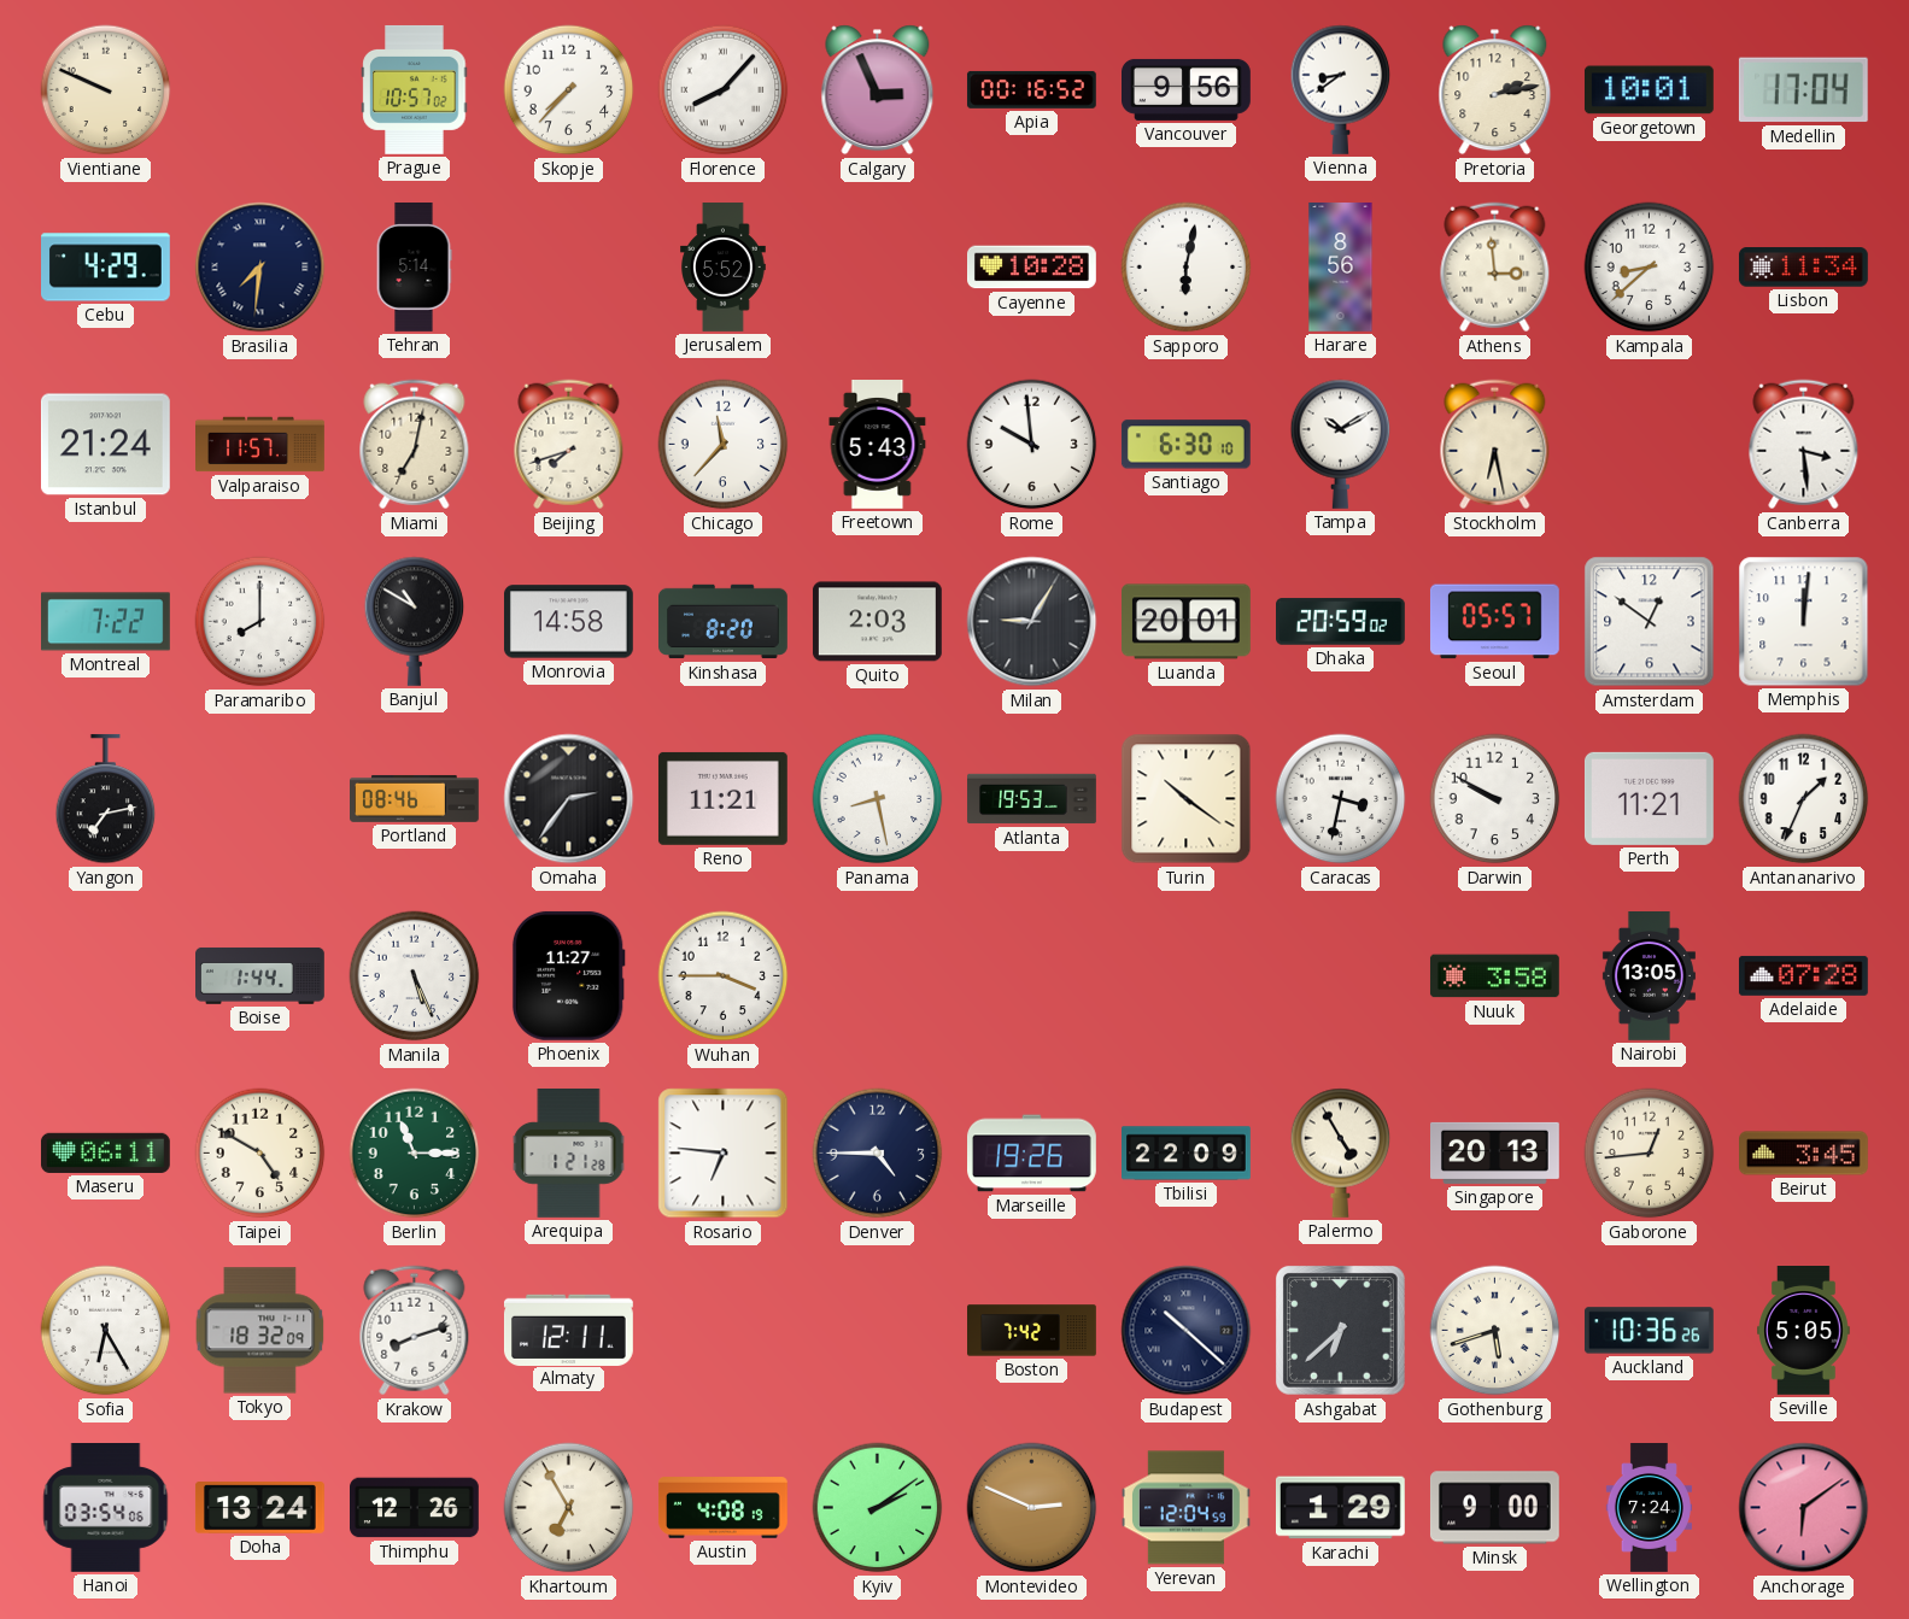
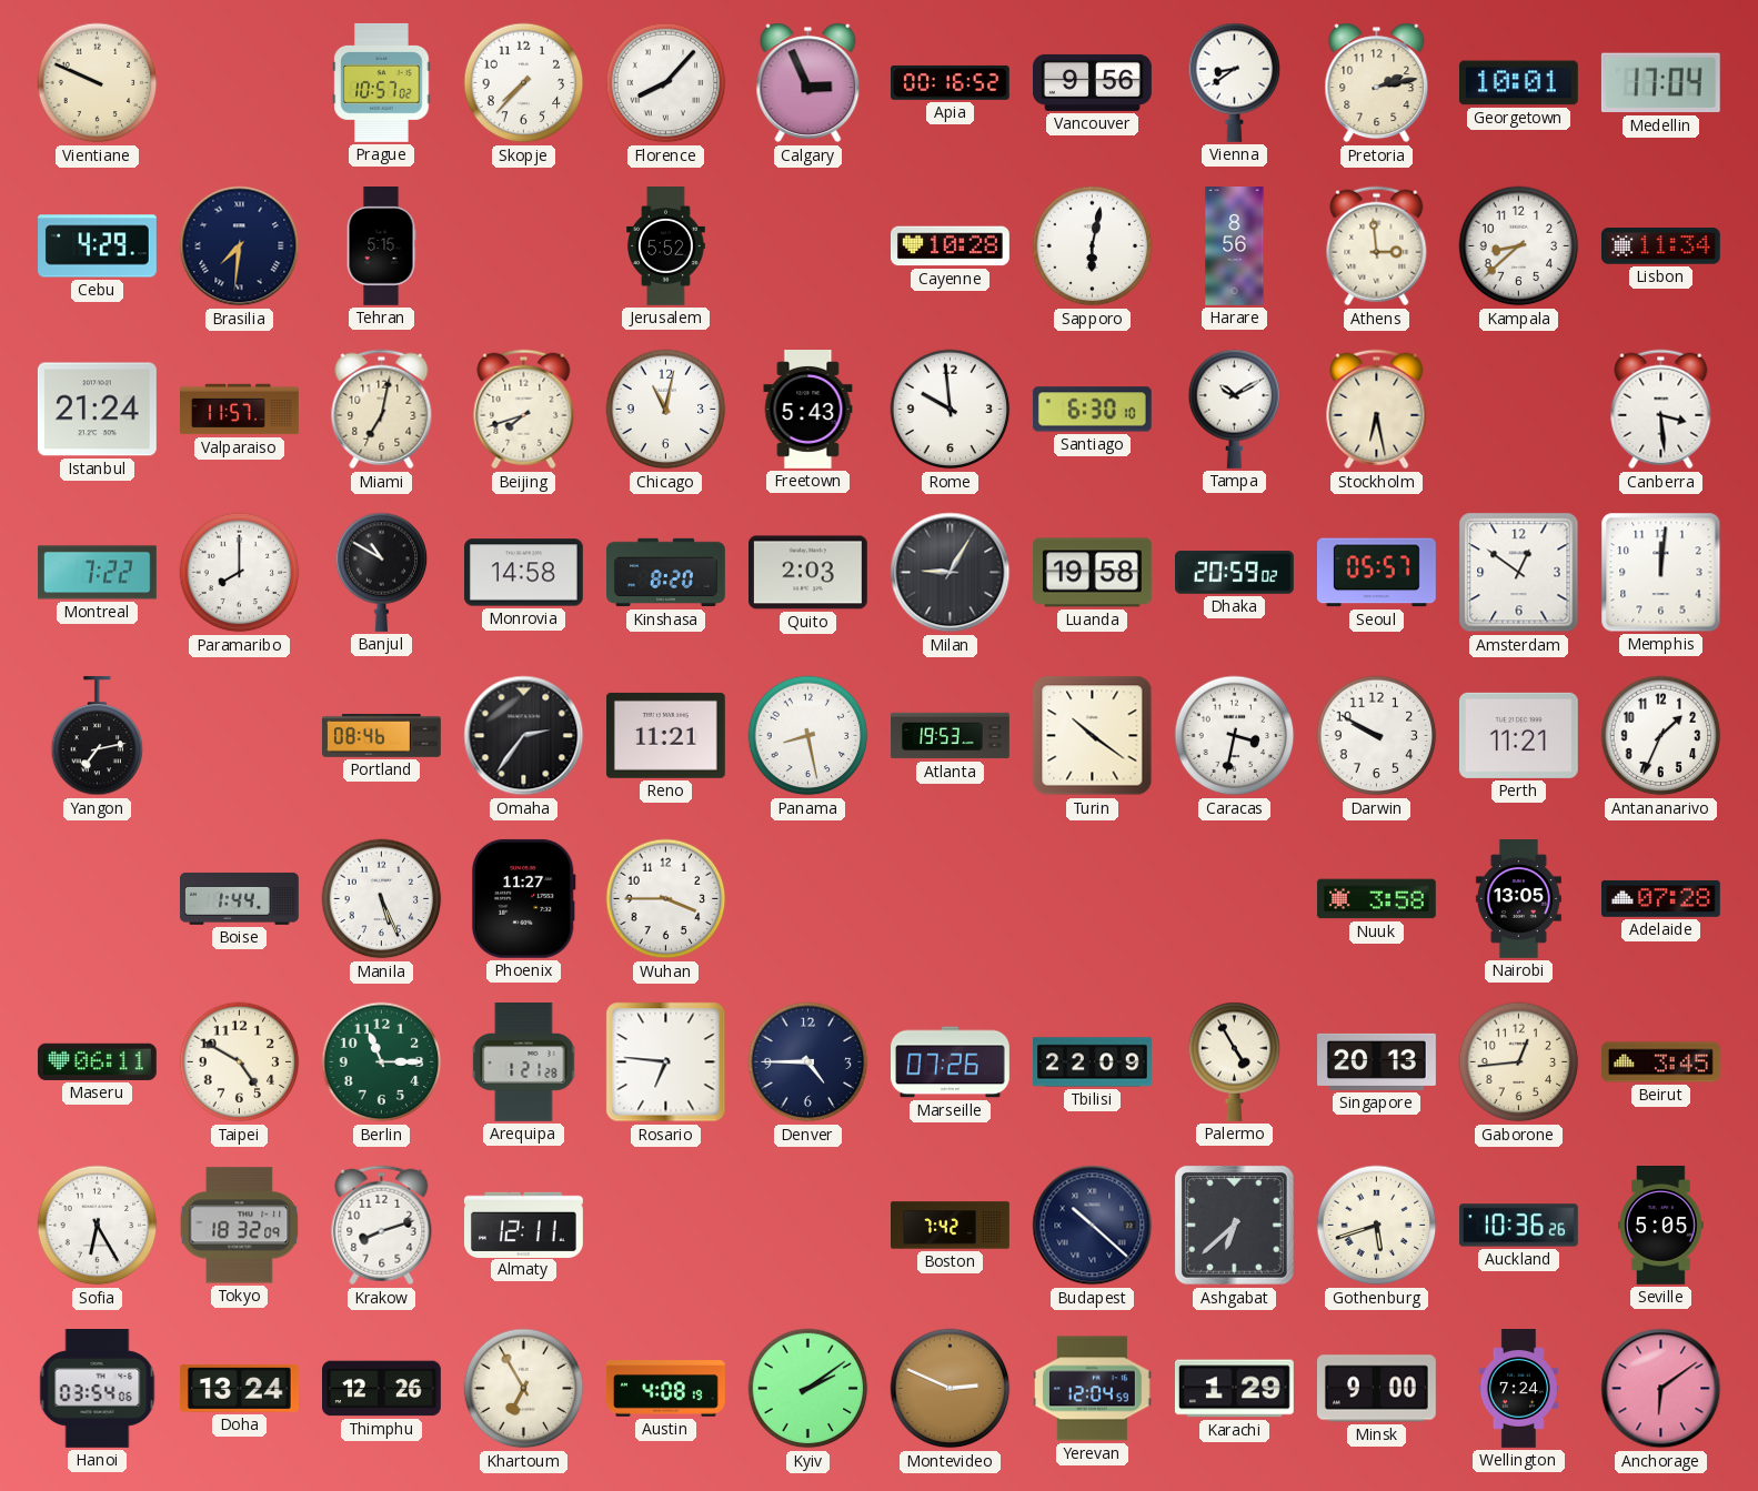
Tehran: 5:14 -> 5:15
Chicago: 11:37 -> 11:02
Luanda: 20:01 -> 19:58
Marseille: 19:26 -> 07:26
